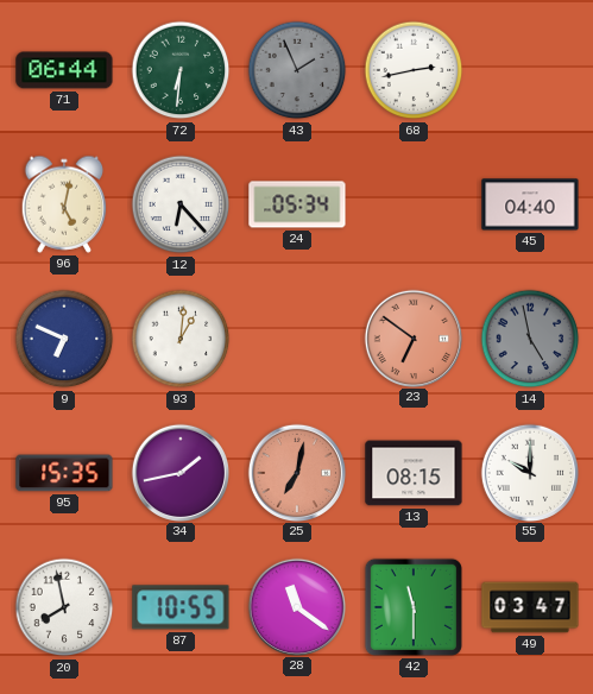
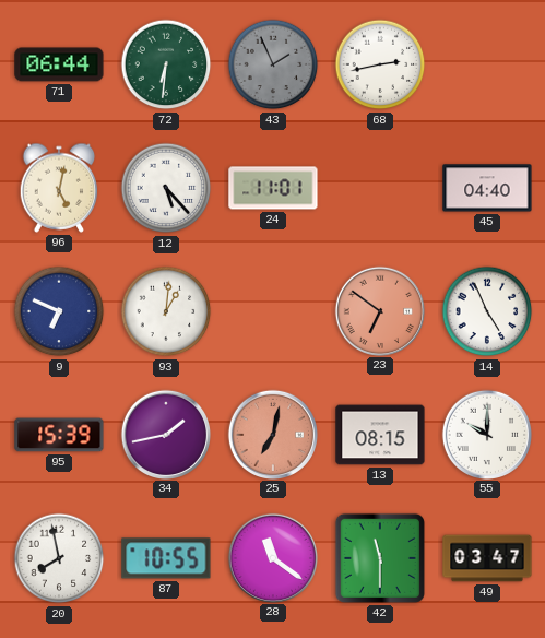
12: 6:23 -> 5:23
24: 05:34 -> 11:01
14: 4:58 -> 4:56
14 dial: grey -> white
95: 15:35 -> 15:39
